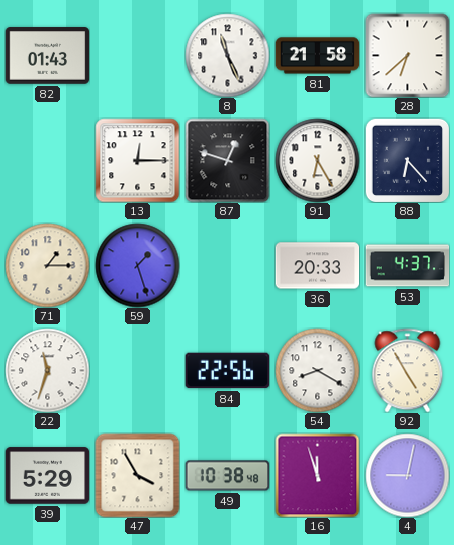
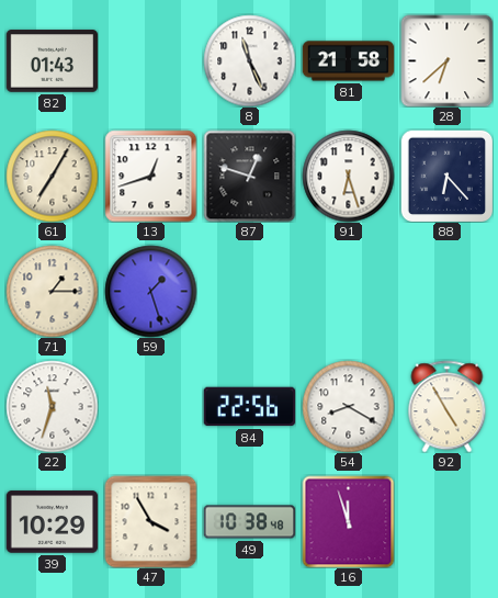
61: none -> 7:05
13: 12:15 -> 12:42
91: 6:25 -> 6:27
36: 20:33 -> none
53: 4:37 -> none
39: 5:29 -> 10:29
4: 9:02 -> none
